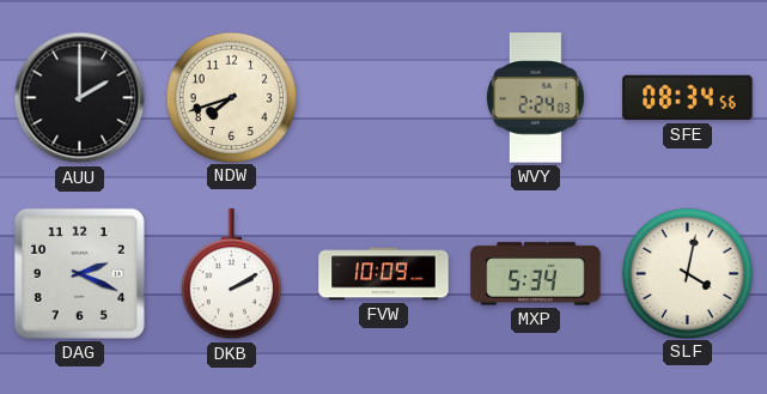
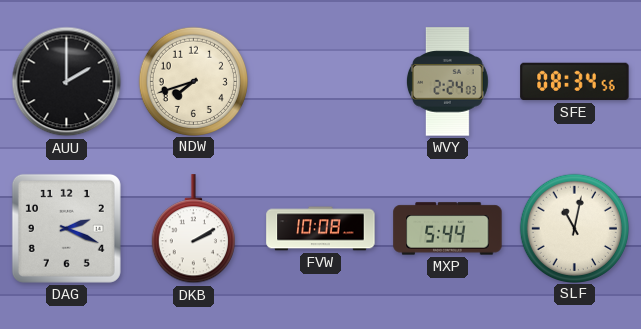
FVW: 10:09 -> 10:08
MXP: 5:34 -> 5:44
SLF: 4:02 -> 11:02
